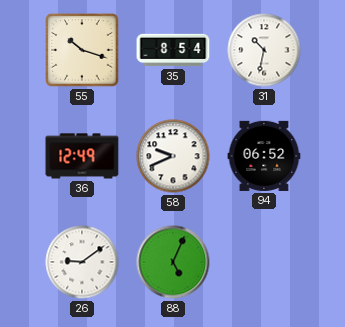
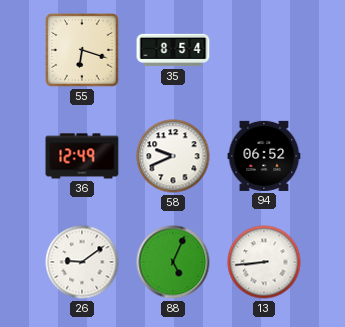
55: 10:18 -> 6:18
31: 10:32 -> none
13: none -> 8:44
